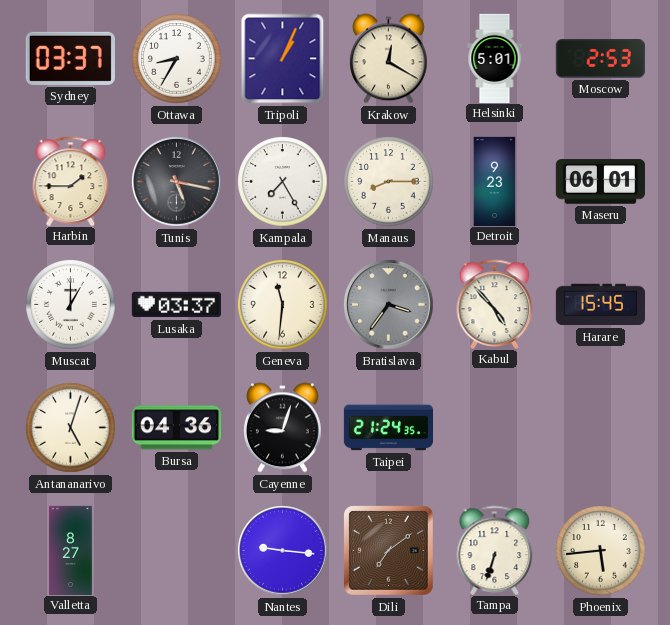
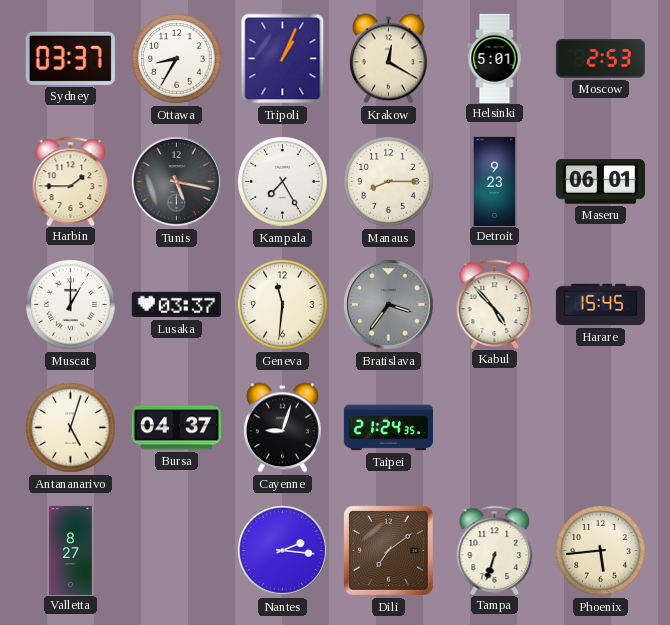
Bursa: 04:36 -> 04:37
Nantes: 9:16 -> 2:16
